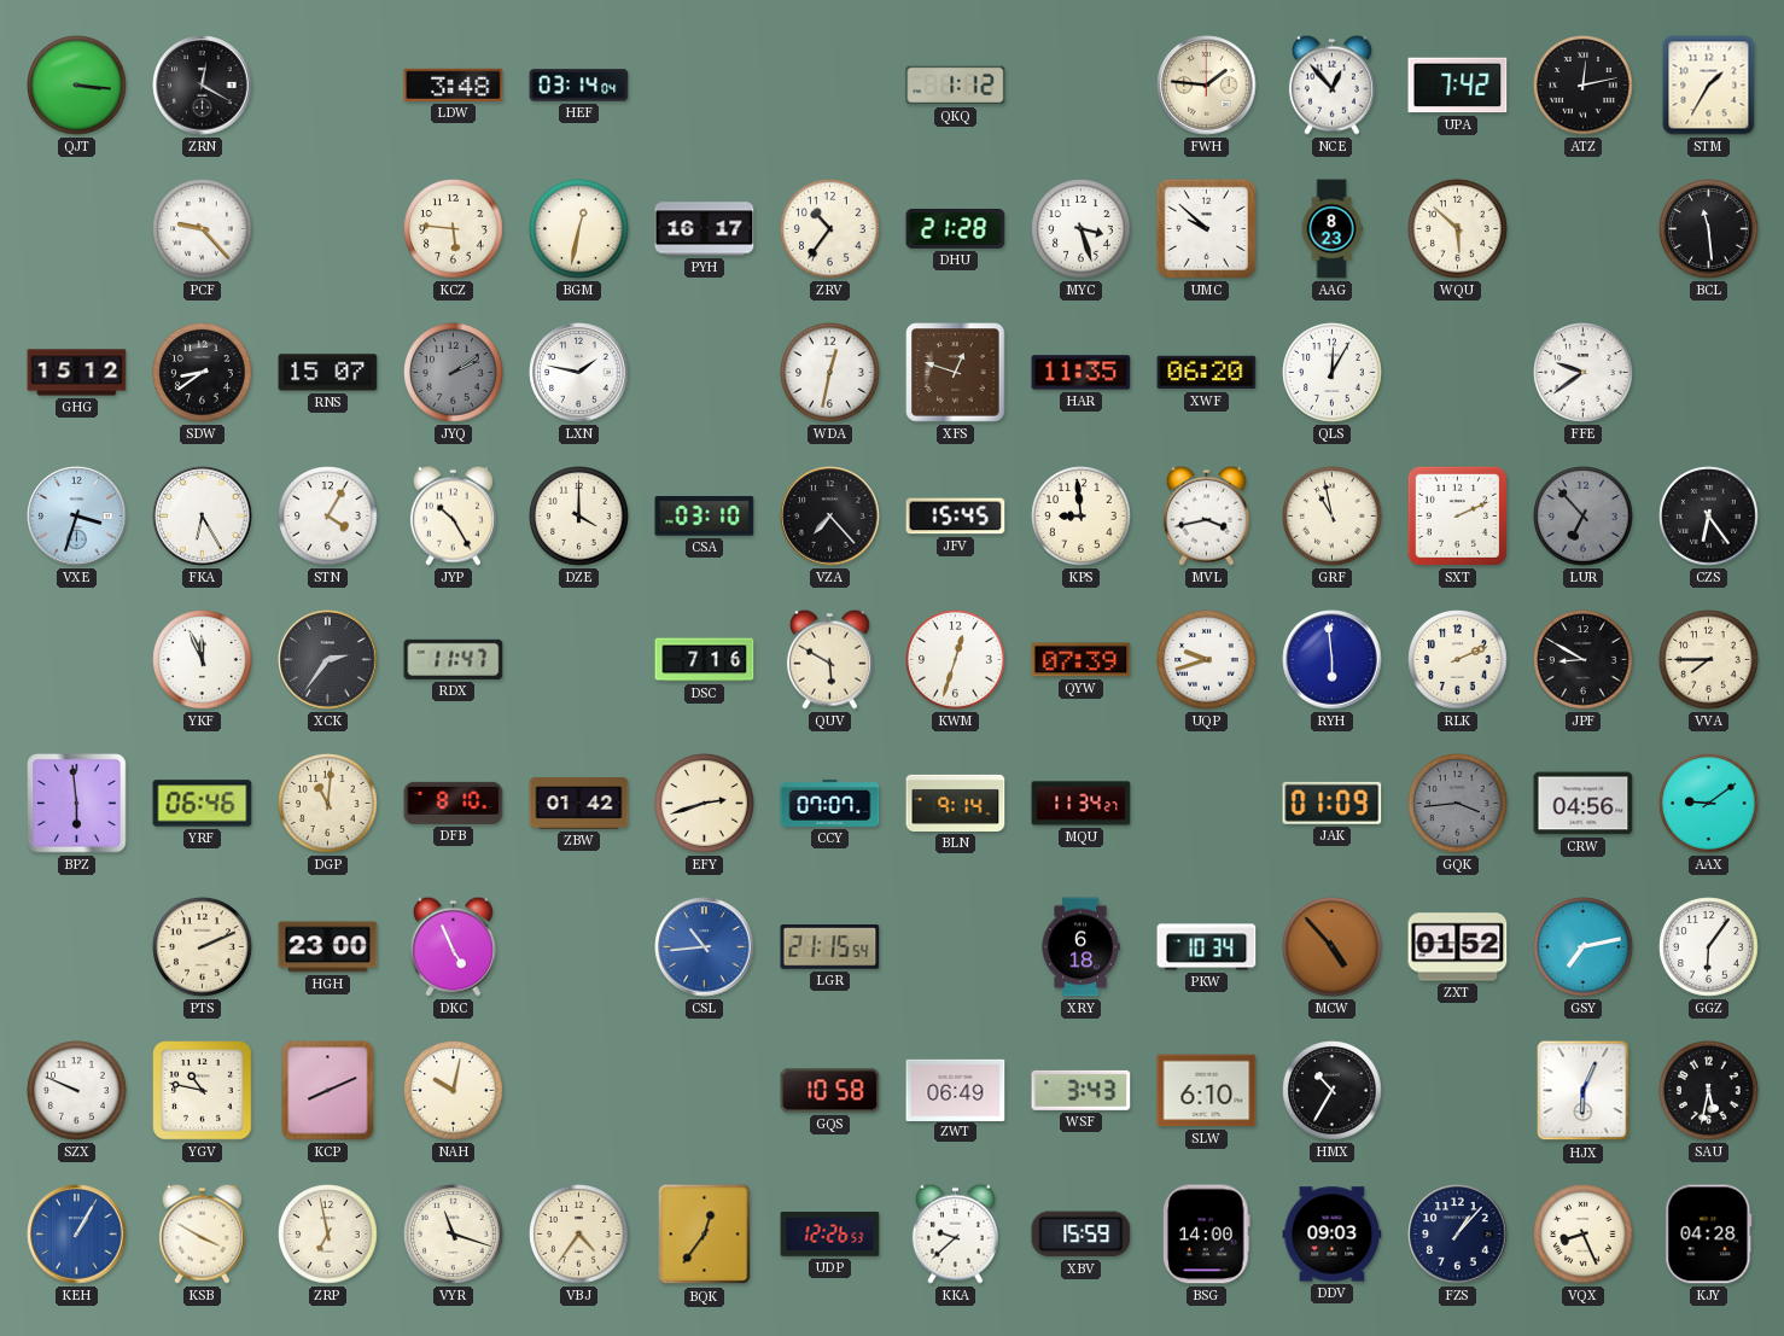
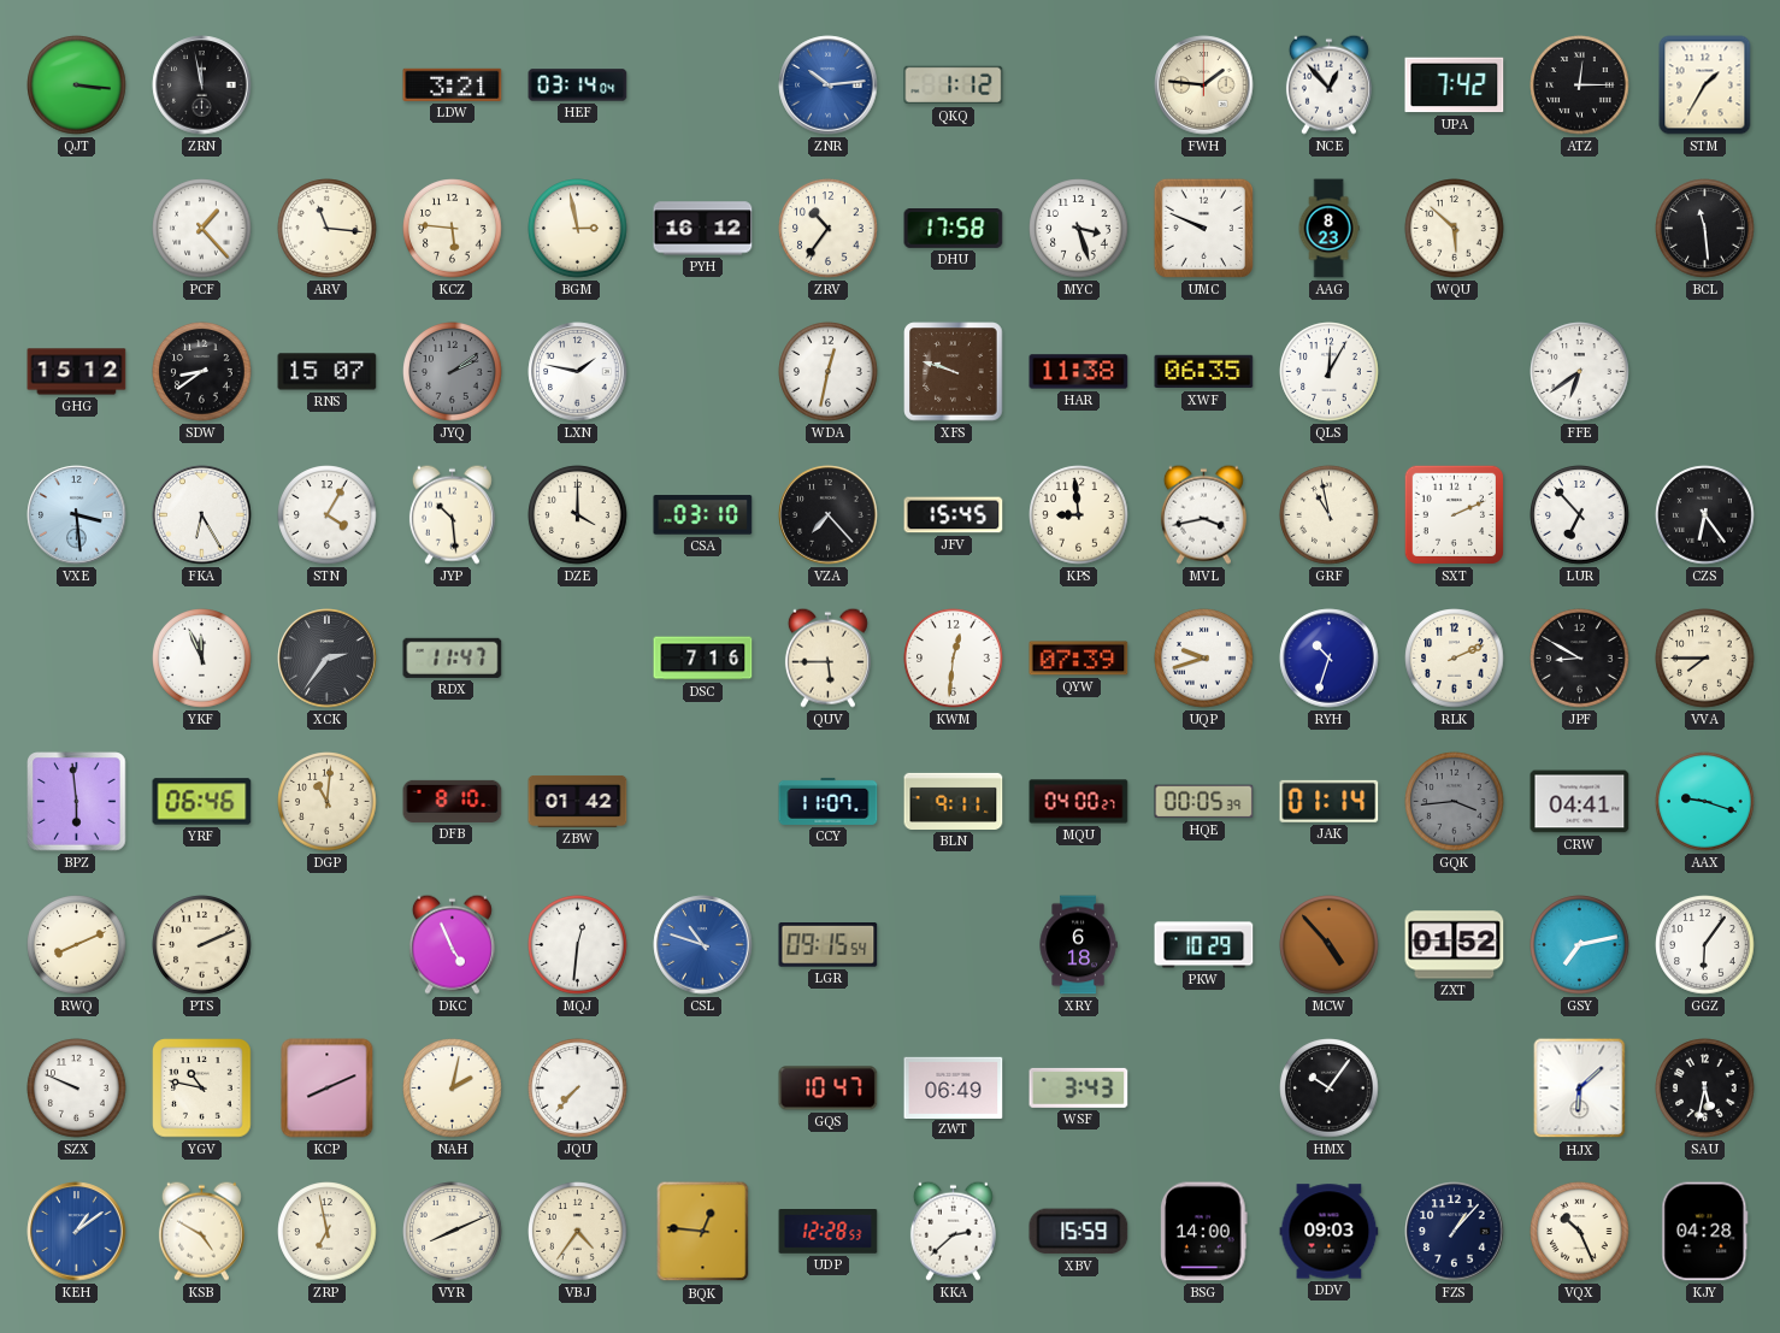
ZRN: 12:20 -> 11:58
LDW: 3:48 -> 3:21
ZNR: none -> 10:14
ATZ: 12:13 -> 12:15
PCF: 9:23 -> 1:23
ARV: none -> 11:16
BGM: 12:32 -> 2:58
PYH: 16:17 -> 16:12
DHU: 21:28 -> 17:58
UMC: 9:52 -> 9:49
XFS: 12:48 -> 9:48
HAR: 11:35 -> 11:38
XWF: 06:20 -> 06:35
FFE: 9:39 -> 6:39
VXE: 3:33 -> 3:29
JYP: 10:25 -> 10:29
LUR dial: grey -> white
QUV: 5:50 -> 5:45
KWM: 12:33 -> 12:31
RYH: 5:59 -> 10:33
EFY: 2:42 -> none
CCY: 07:07 -> 11:07
BLN: 9:14 -> 9:11
MQU: 11:34 -> 04:00
HQE: none -> 00:05
JAK: 01:09 -> 01:14
CRW: 04:56 -> 04:41
AAX: 9:09 -> 9:18
RWQ: none -> 8:11
HGH: 23:00 -> none
MQJ: none -> 12:31
CSL: 10:44 -> 10:48
LGR: 21:15 -> 09:15
PKW: 10:34 -> 10:29
NAH: 10:02 -> 2:02
JQU: none -> 7:37
GQS: 10:58 -> 10:47
SLW: 6:10 -> none
HMX: 10:35 -> 10:06
HJX: 6:04 -> 6:08
KEH: 1:05 -> 1:09
KSB: 3:50 -> 4:50
VYR: 11:18 -> 8:11
BQK: 12:36 -> 12:46
UDP: 12:26 -> 12:28
KKA: 9:38 -> 2:38
VQX: 8:26 -> 10:26
